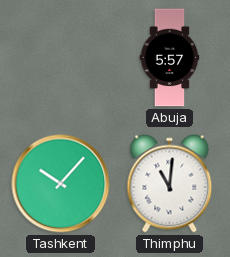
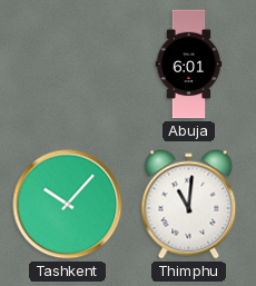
Abuja: 5:57 -> 6:01
